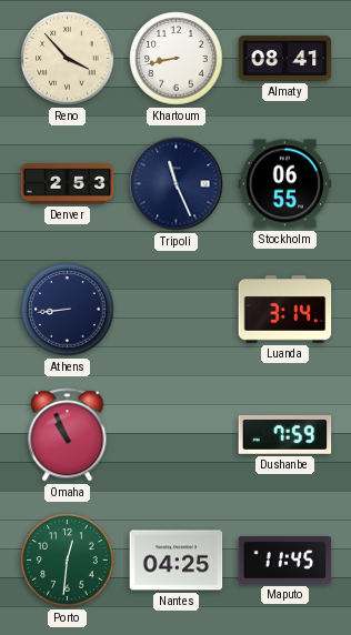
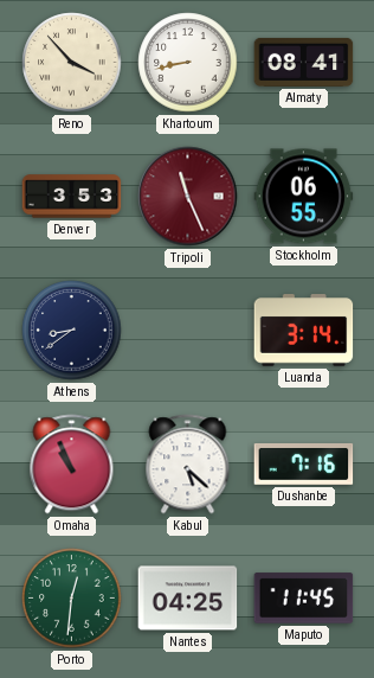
Denver: 2:53 -> 3:53
Tripoli dial: navy -> burgundy
Athens: 8:44 -> 8:39
Kabul: none -> 5:22
Dushanbe: 7:59 -> 7:16
